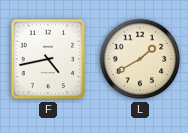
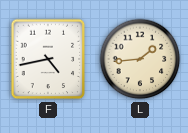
L: 1:40 -> 1:44
